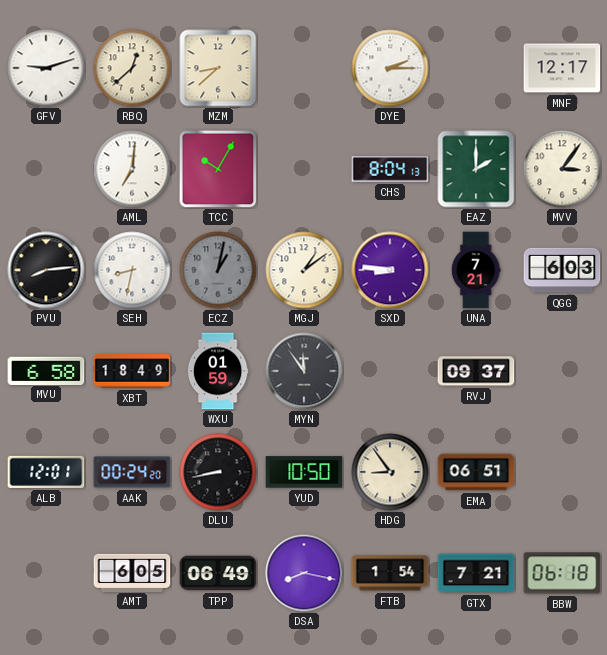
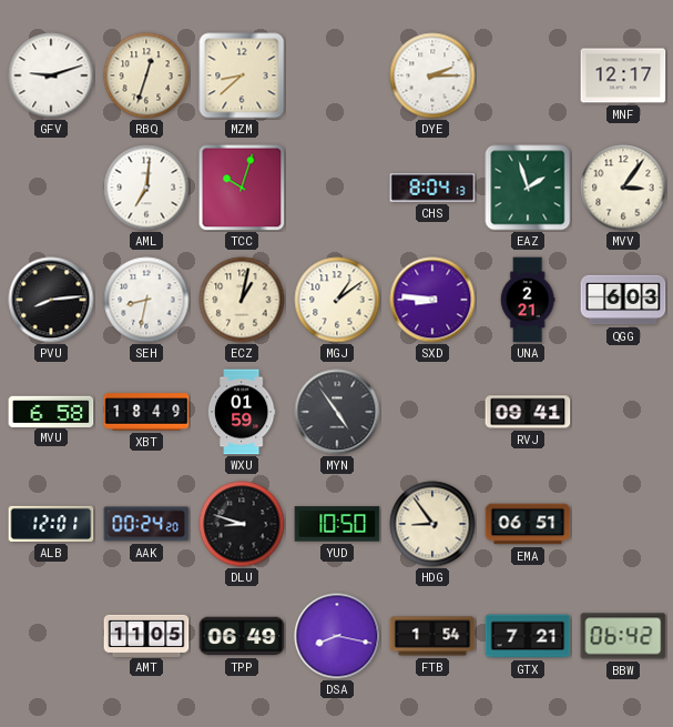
RBQ: 12:38 -> 12:33
TCC: 10:05 -> 10:03
EAZ: 2:00 -> 1:57
ECZ dial: grey -> cream
UNA: 7:21 -> 2:21
MYN: 11:54 -> 4:54
RVJ: 09:37 -> 09:41
DLU: 8:43 -> 8:48
AMT: 6:05 -> 11:05
BBW: 06:18 -> 06:42
